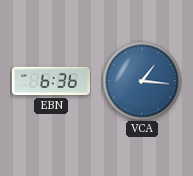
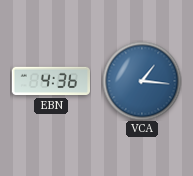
EBN: 6:36 -> 4:36
